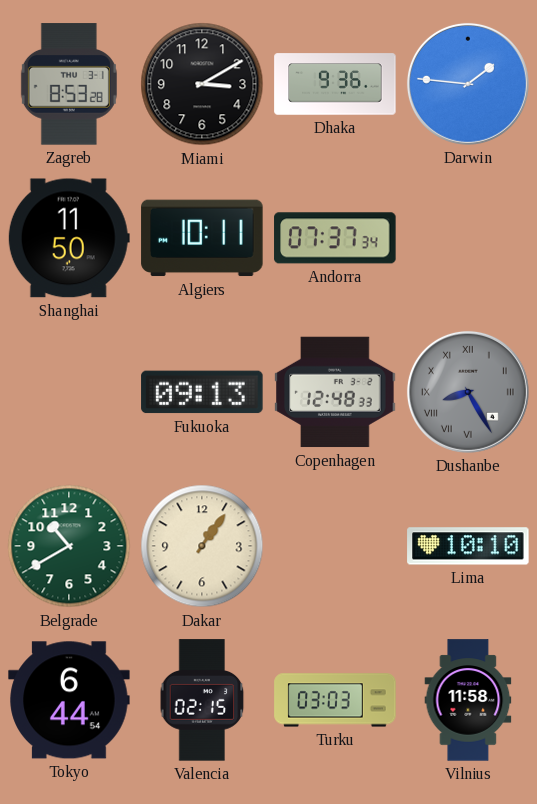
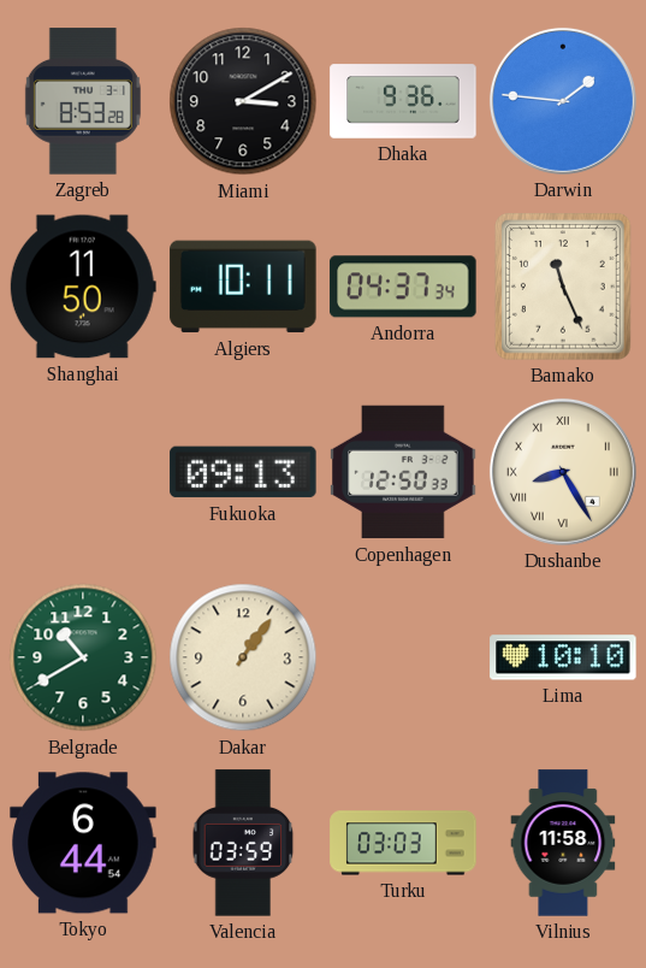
Andorra: 07:37 -> 04:37
Bamako: none -> 11:26
Copenhagen: 12:48 -> 12:50
Dushanbe dial: grey -> cream
Valencia: 02:15 -> 03:59
